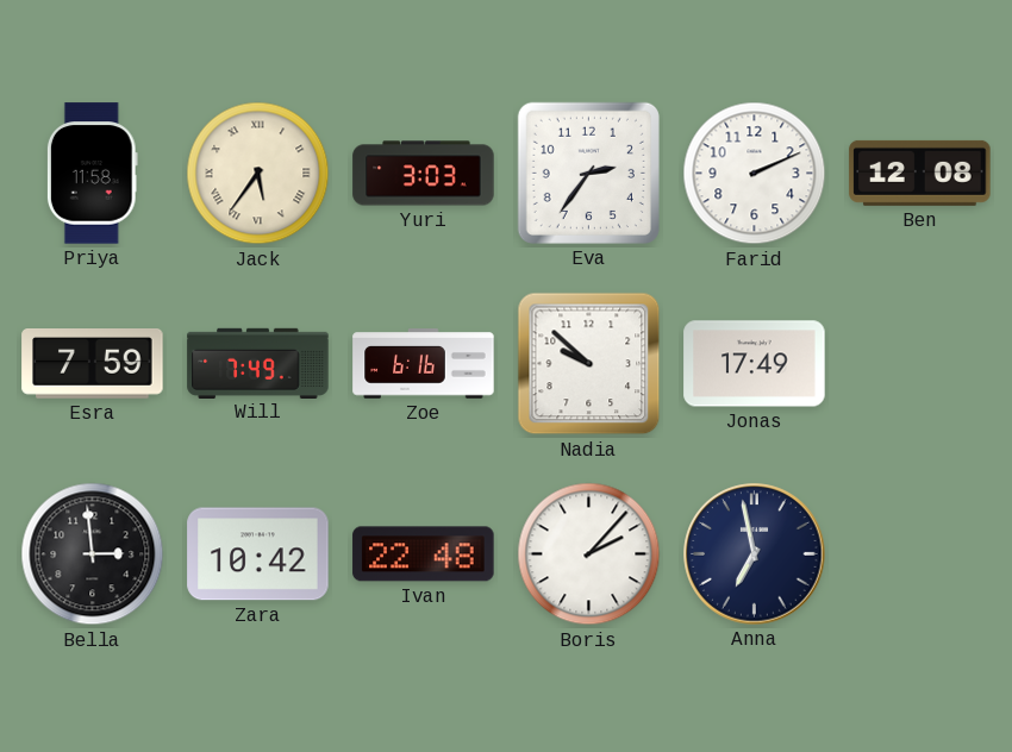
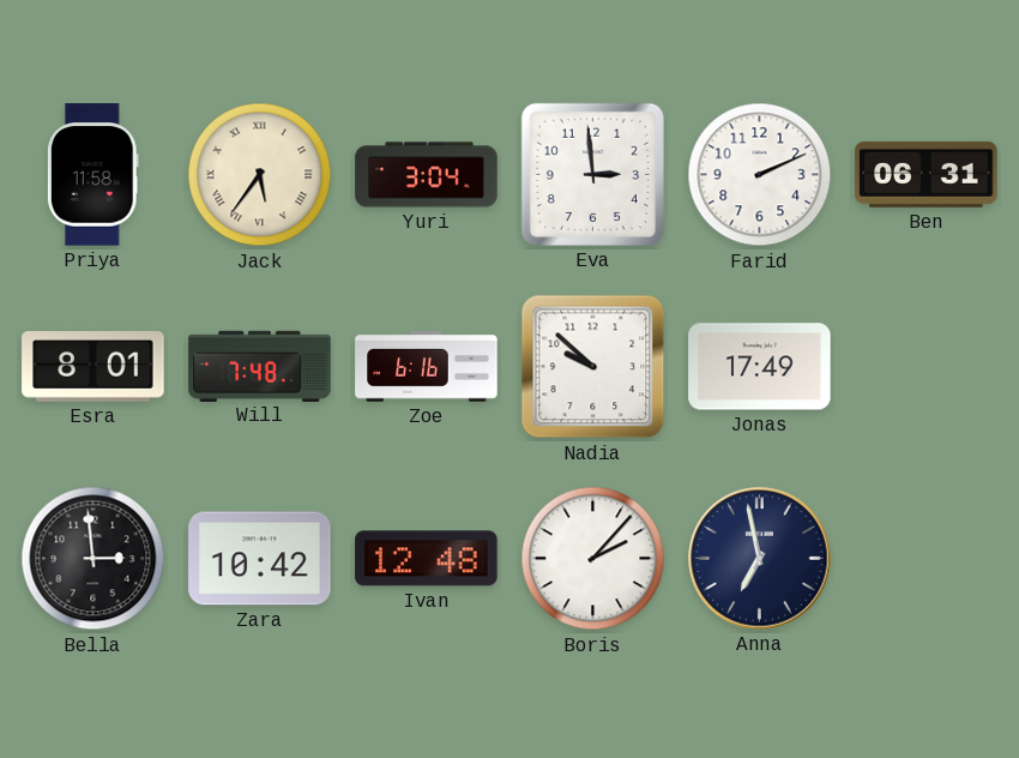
Yuri: 3:03 -> 3:04
Eva: 2:36 -> 2:59
Ben: 12:08 -> 06:31
Esra: 7:59 -> 8:01
Will: 7:49 -> 7:48
Ivan: 22:48 -> 12:48
